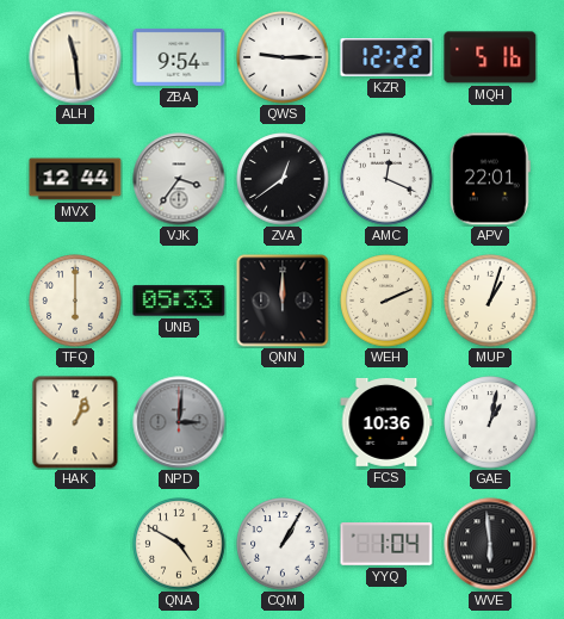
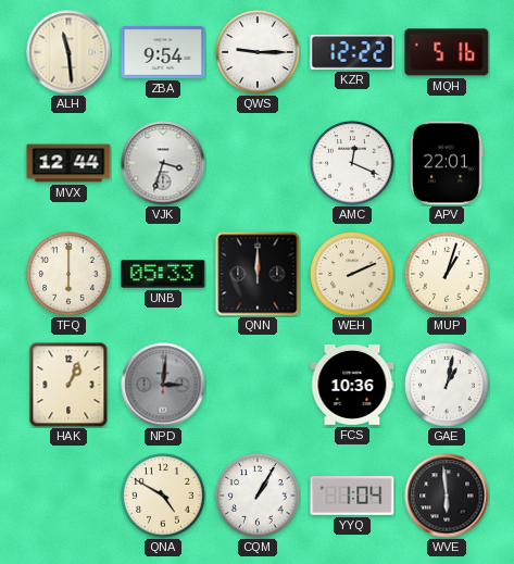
VJK: 3:36 -> 3:33
ZVA: 12:39 -> none
